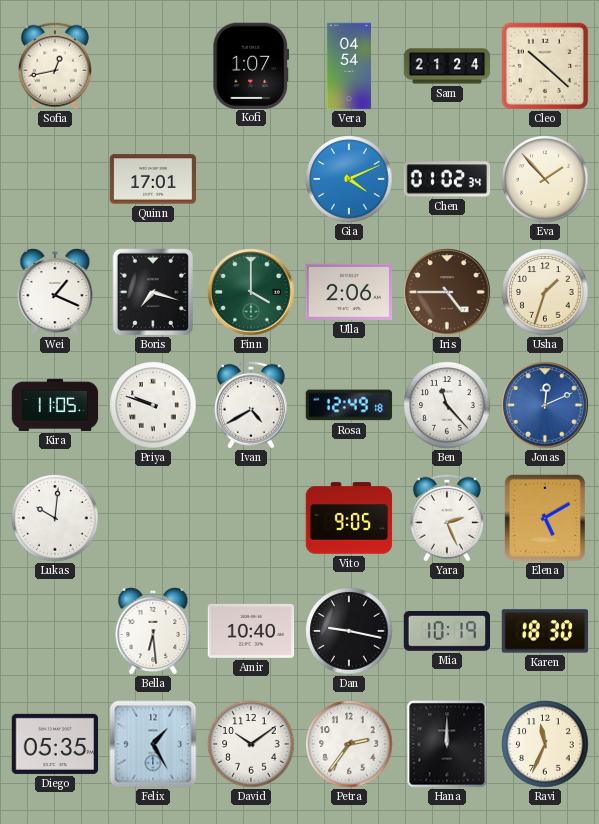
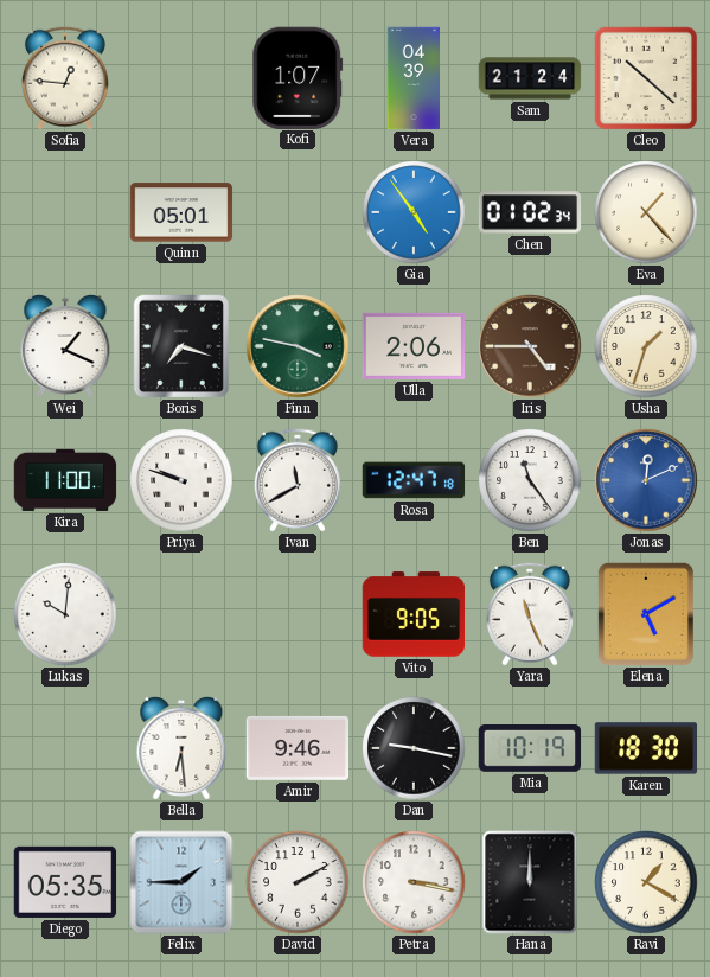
Sofia: 12:43 -> 12:46
Vera: 04:54 -> 04:39
Quinn: 17:01 -> 05:01
Gia: 4:11 -> 4:54
Eva: 1:53 -> 1:23
Finn: 4:00 -> 3:47
Kira: 11:05 -> 11:00
Ivan: 4:40 -> 11:40
Rosa: 12:49 -> 12:47
Ben: 11:23 -> 11:24
Yara: 2:26 -> 11:26
Amir: 10:40 -> 9:46
Felix: 1:25 -> 1:45
David: 10:09 -> 2:10
Petra: 2:36 -> 3:17
Ravi: 11:34 -> 1:20
